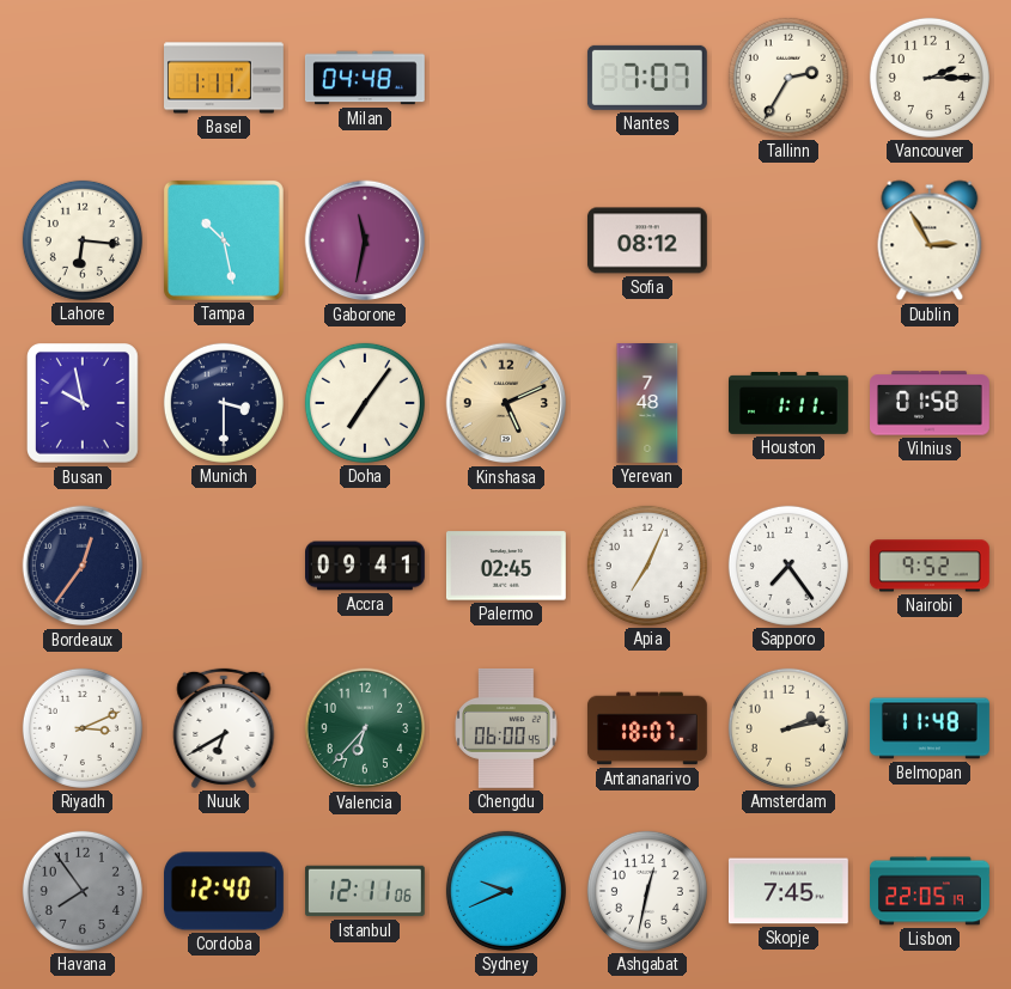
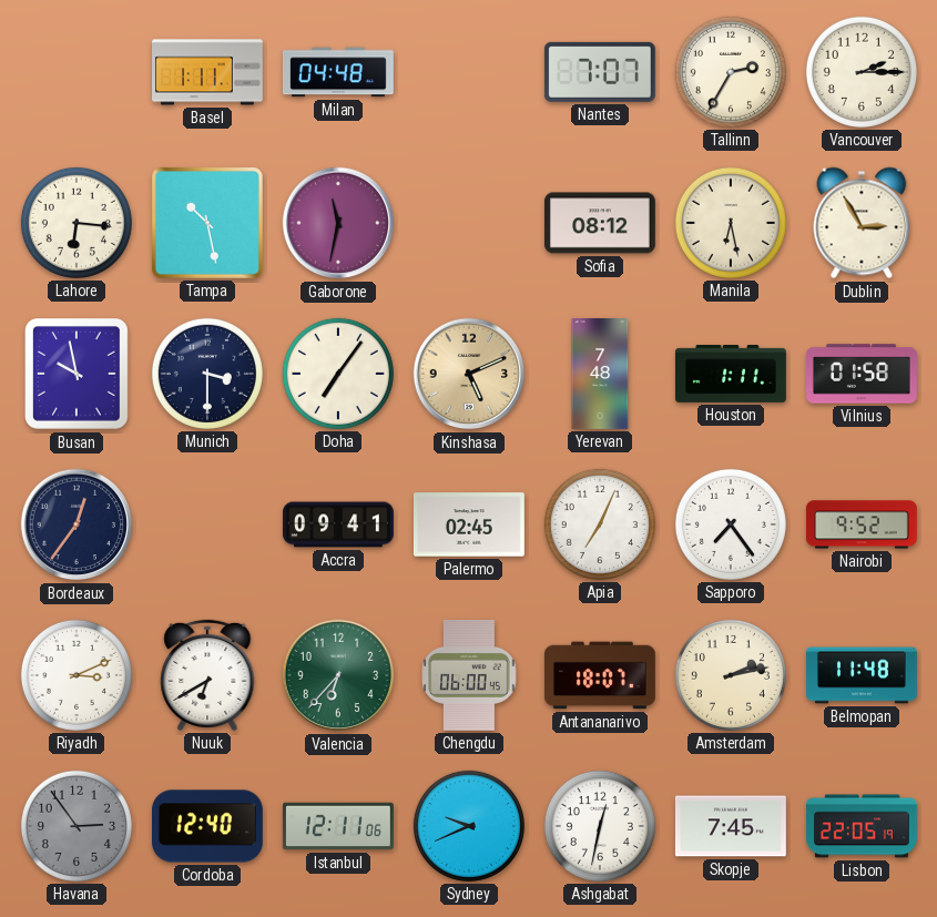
Manila: none -> 6:28
Havana: 7:54 -> 2:54
